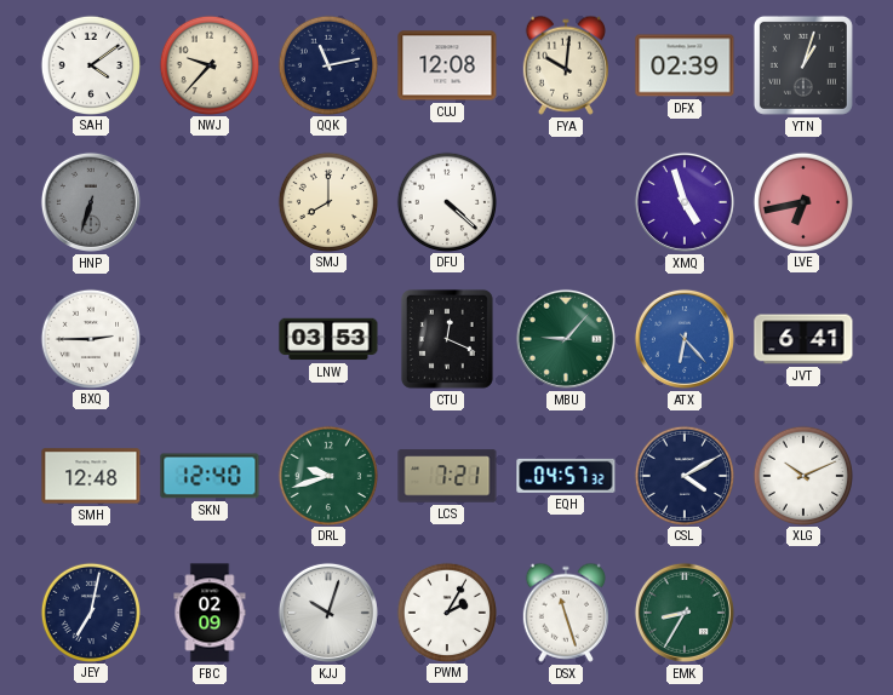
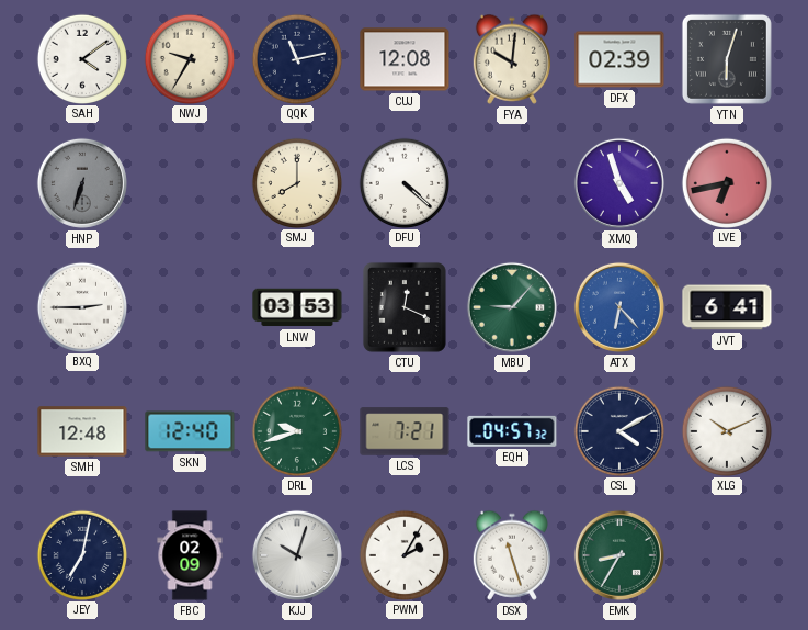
NWJ: 9:37 -> 9:35
YTN: 1:03 -> 6:03
